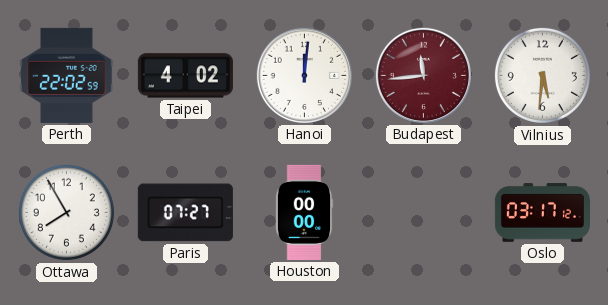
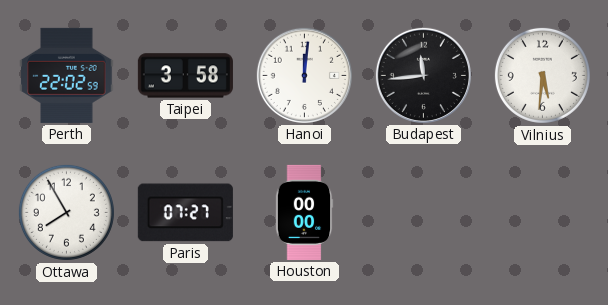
Taipei: 4:02 -> 3:58
Budapest dial: burgundy -> black
Oslo: 03:17 -> none
